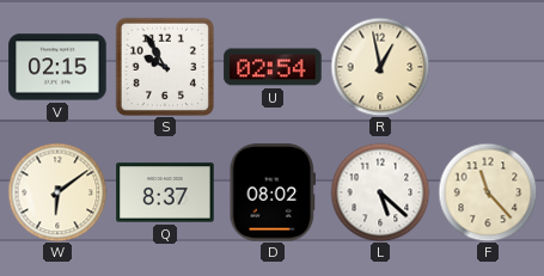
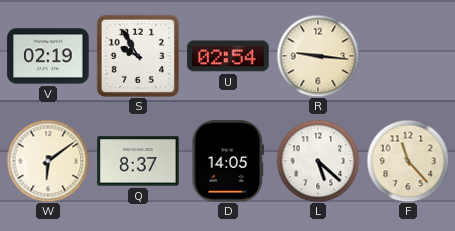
V: 02:15 -> 02:19
R: 12:58 -> 9:16
D: 08:02 -> 14:05
